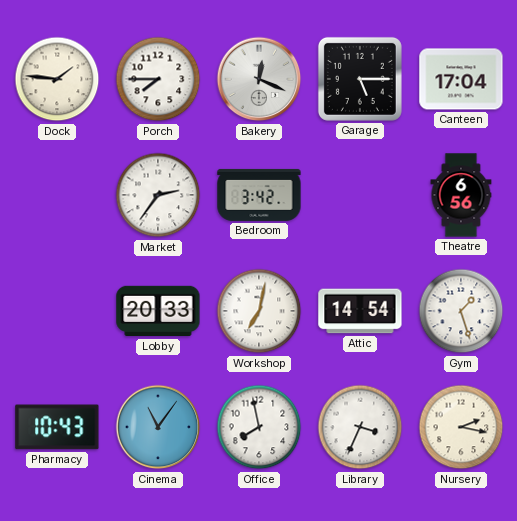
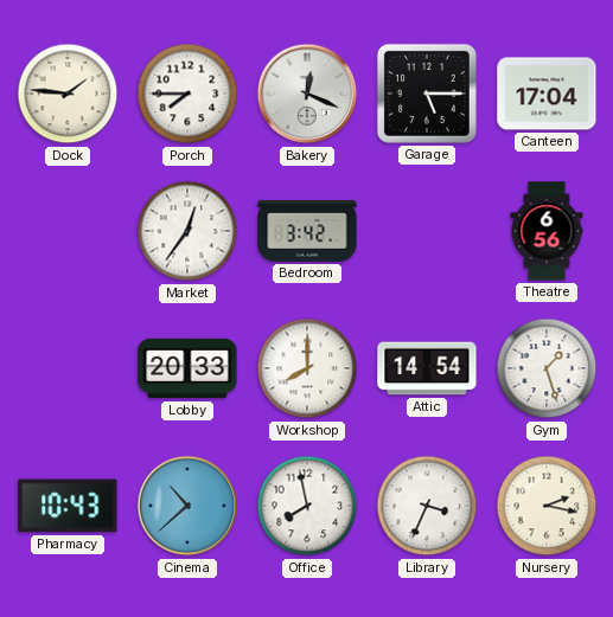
Market: 2:36 -> 12:36
Workshop: 7:02 -> 8:00
Cinema: 11:06 -> 10:38
